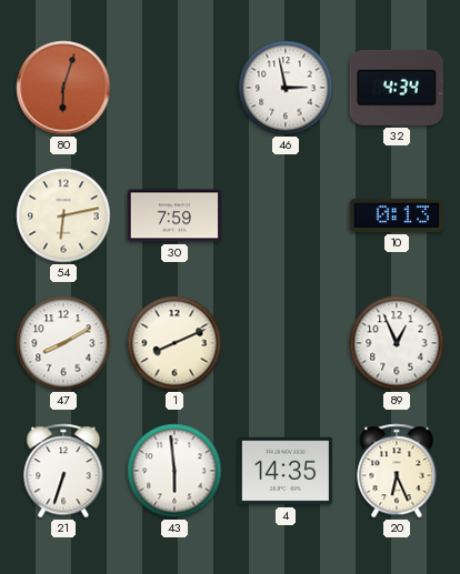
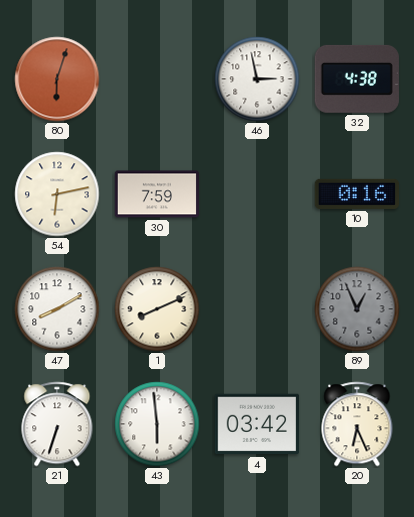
32: 4:34 -> 4:38
10: 0:13 -> 0:16
89 dial: white -> grey
4: 14:35 -> 03:42
